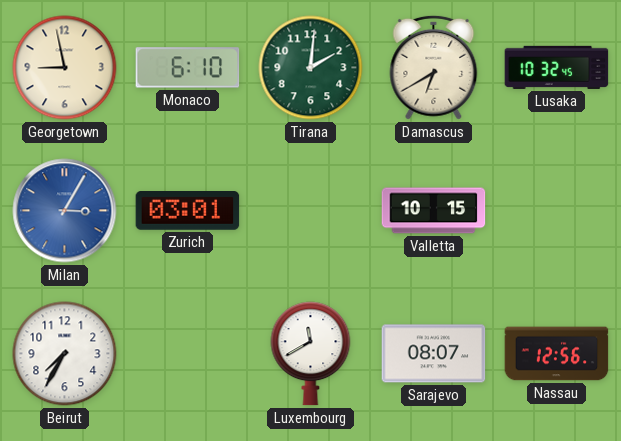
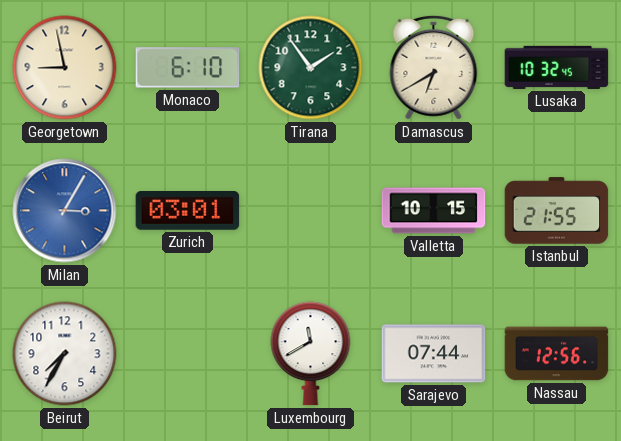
Tirana: 2:01 -> 1:54
Istanbul: none -> 21:55
Sarajevo: 08:07 -> 07:44
